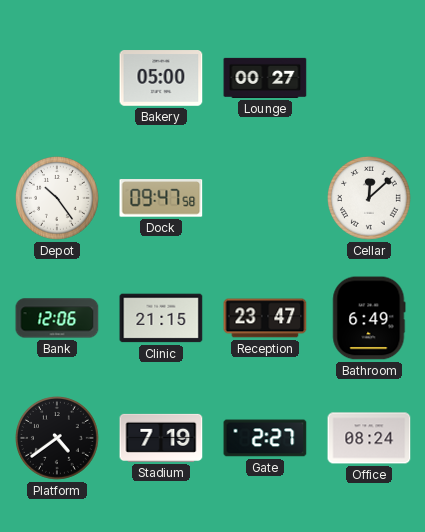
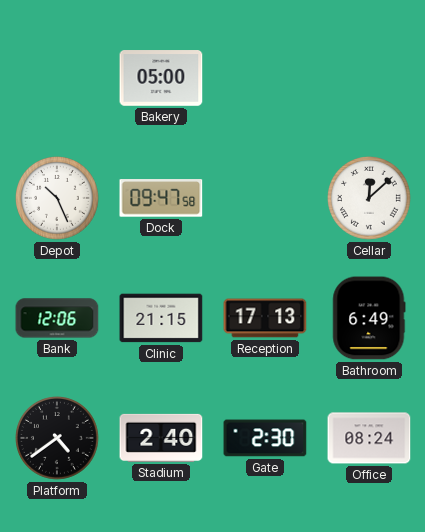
Lounge: 00:27 -> none
Depot: 10:24 -> 10:26
Reception: 23:47 -> 17:13
Stadium: 7:19 -> 2:40
Gate: 2:27 -> 2:30
